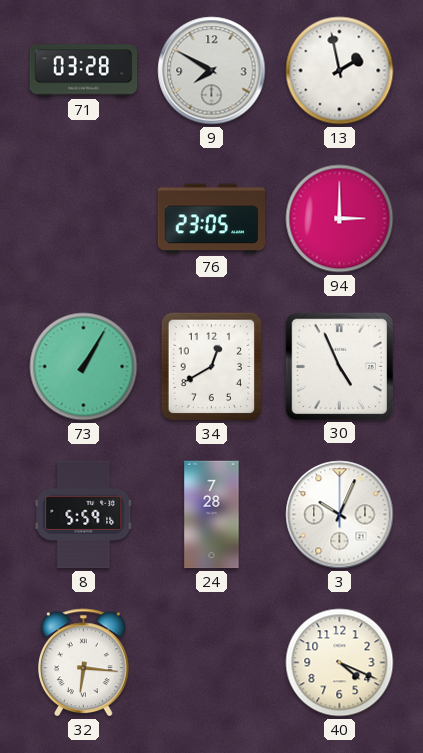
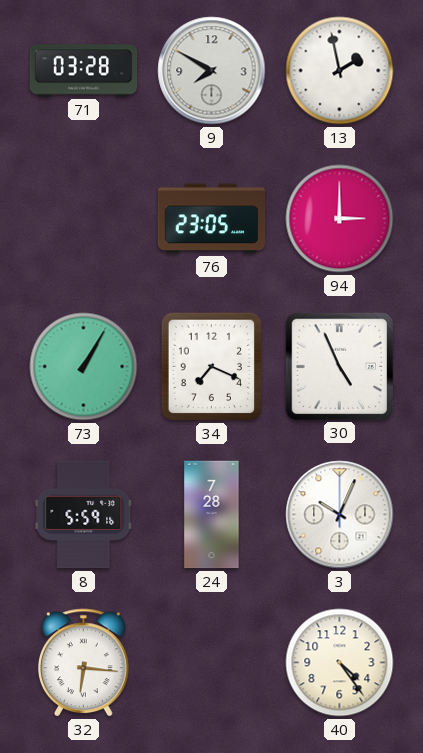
34: 12:40 -> 7:19
40: 4:19 -> 4:24
